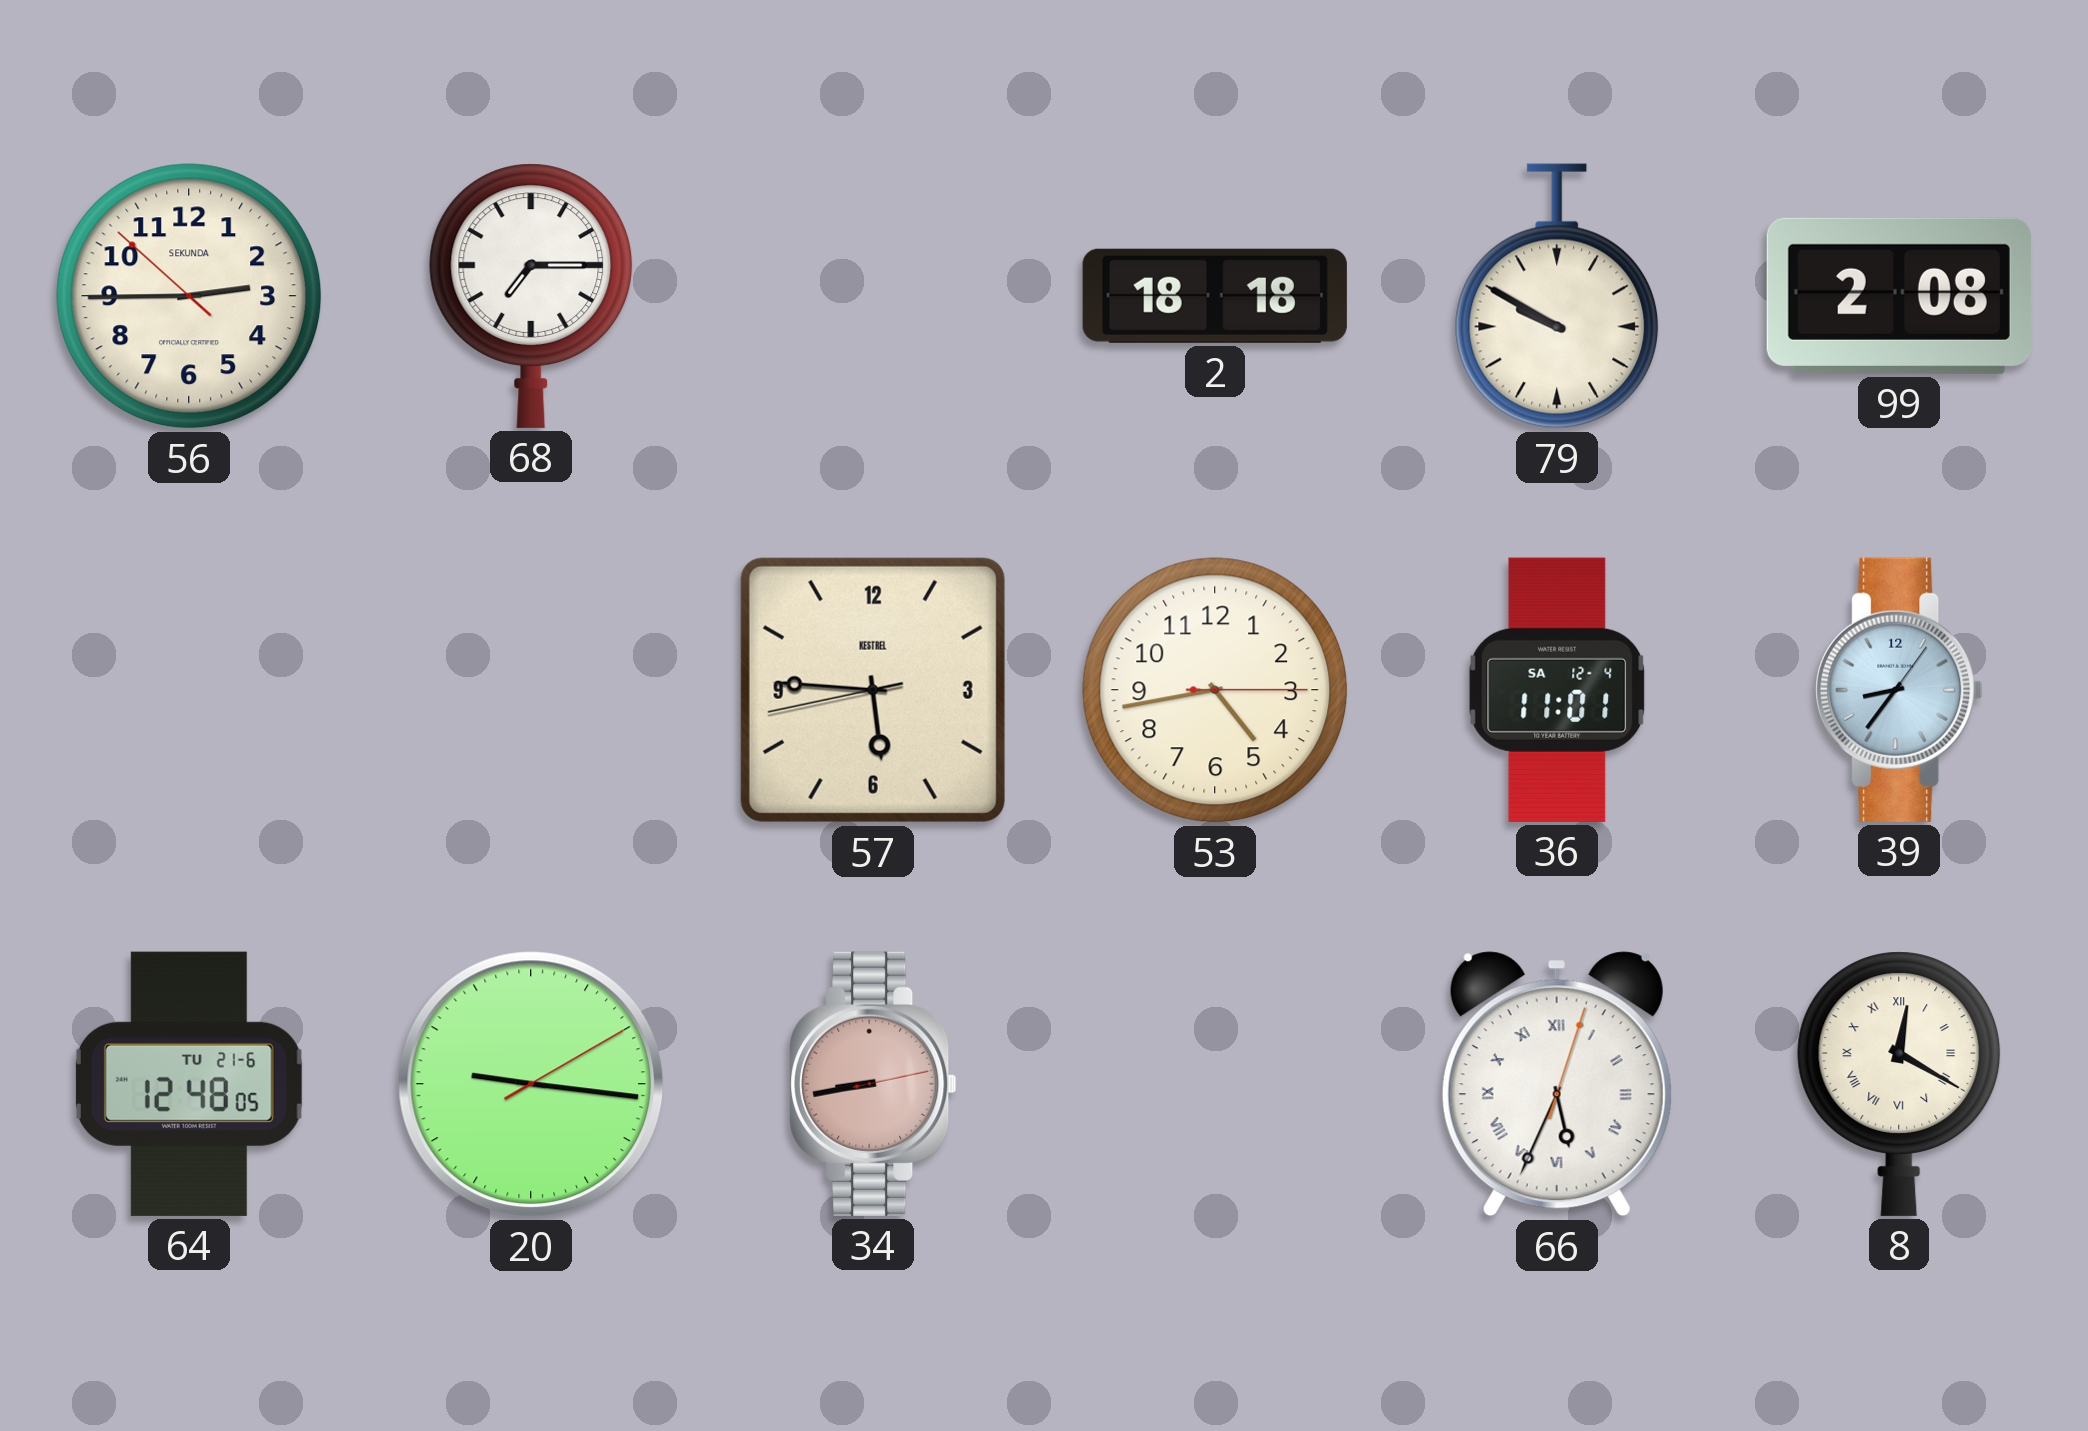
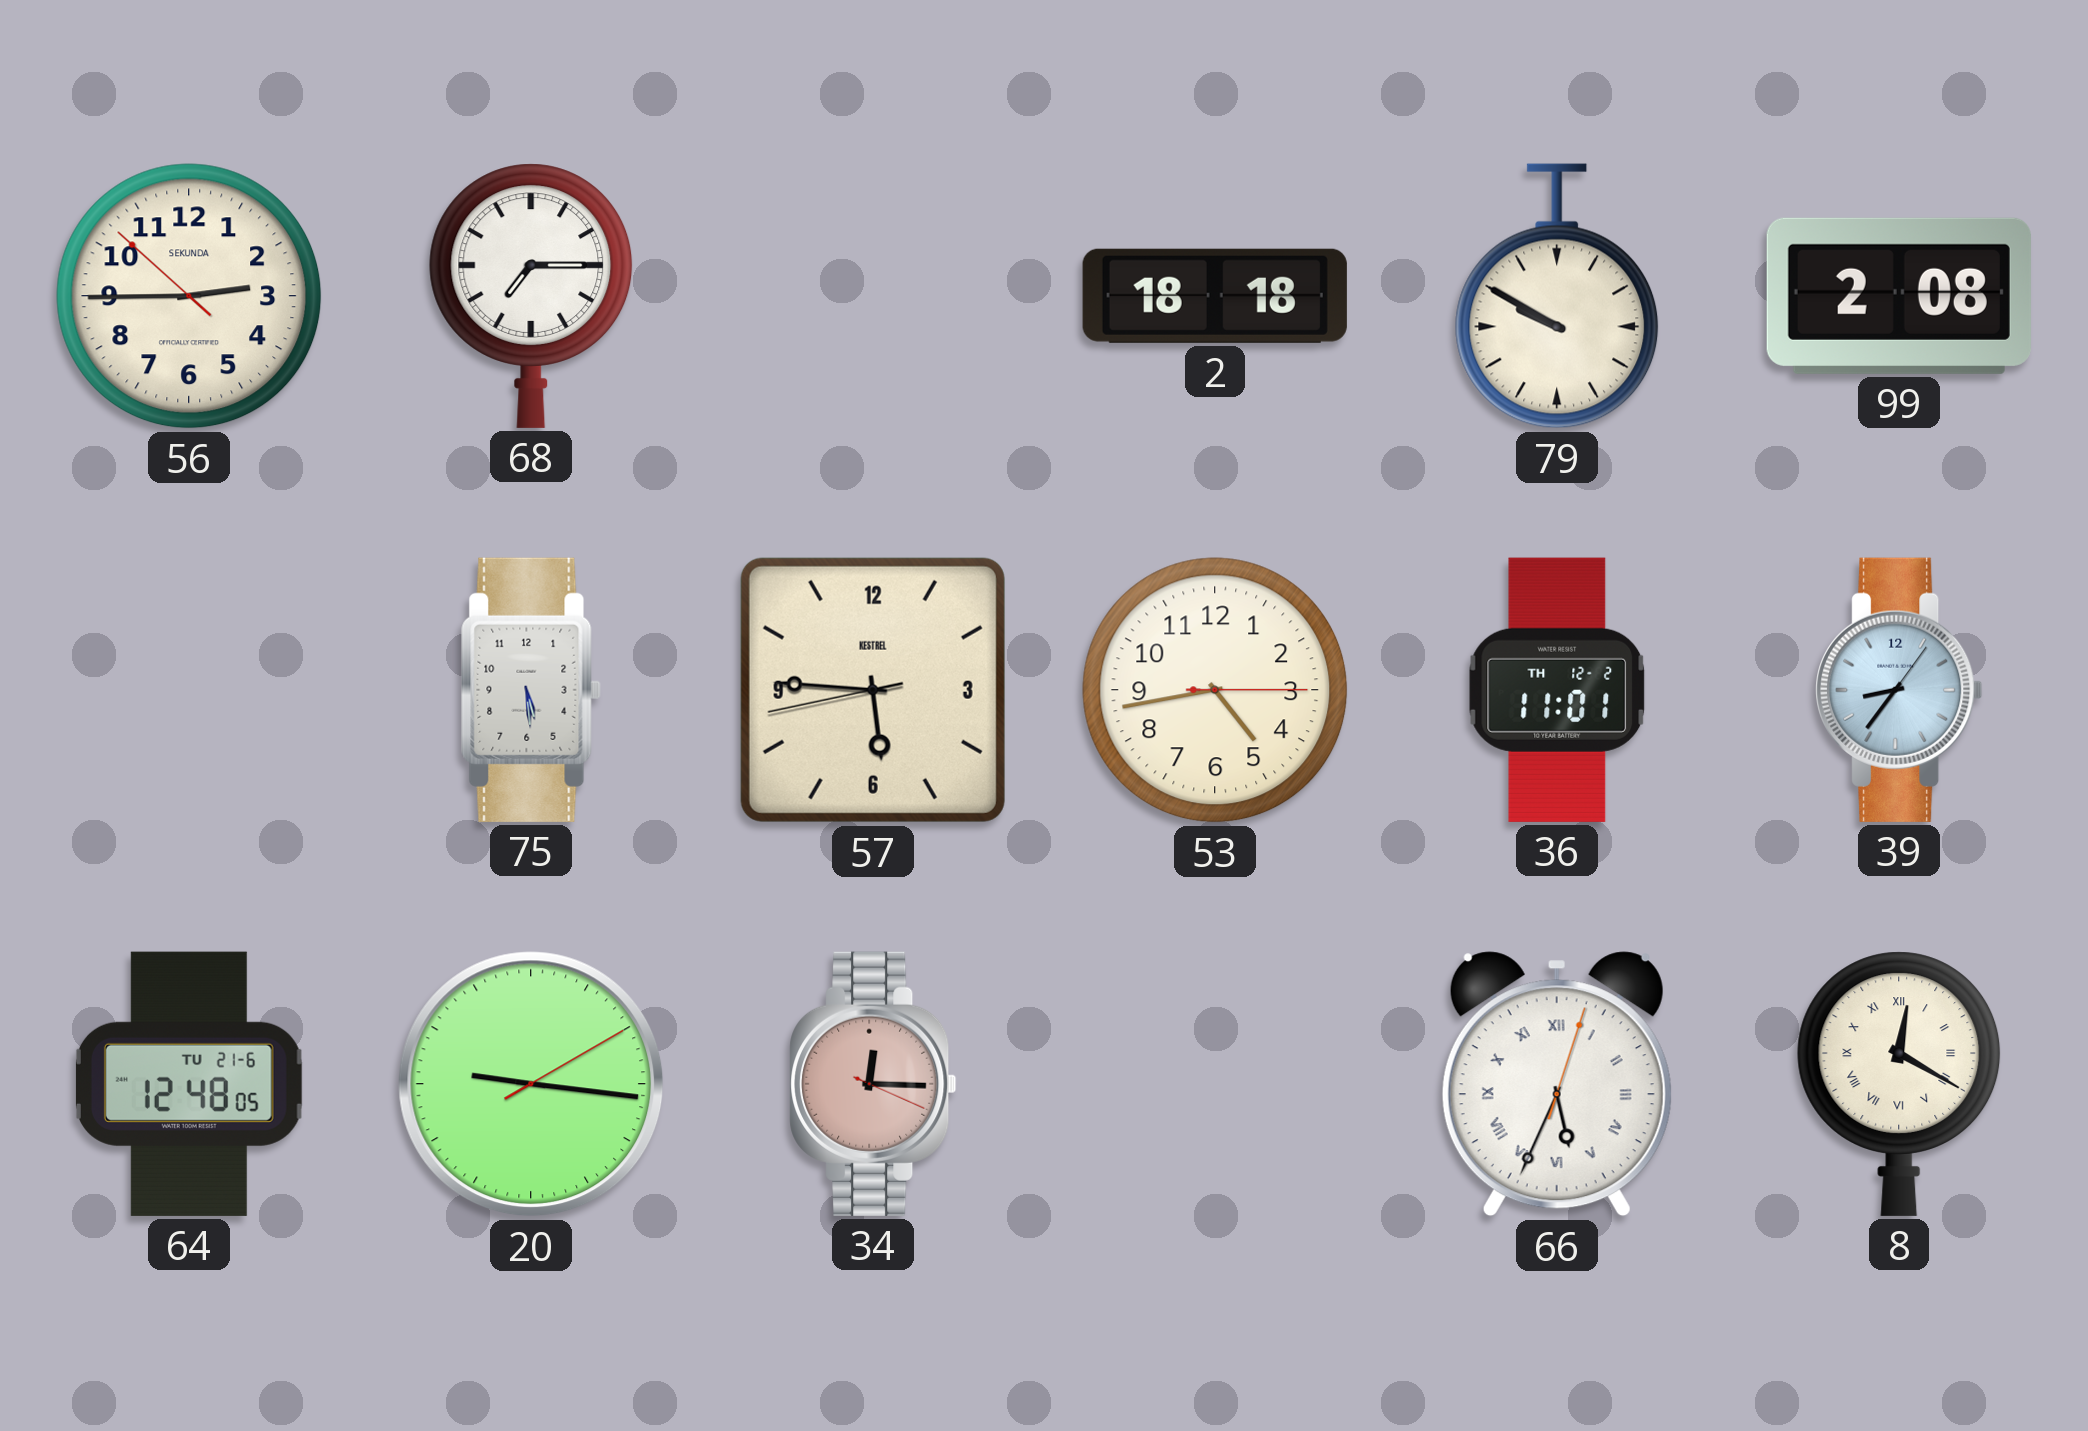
75: none -> 5:29
36 date: SA 12-4 -> TH 12-2
34: 8:43 -> 12:15
